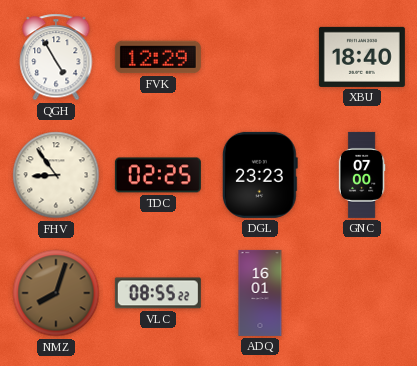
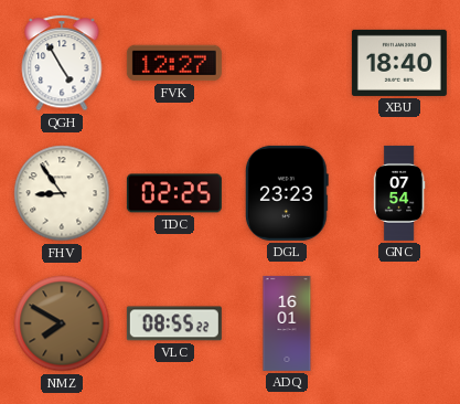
FVK: 12:29 -> 12:27
GNC: 07:00 -> 07:54
NMZ: 8:03 -> 7:50
